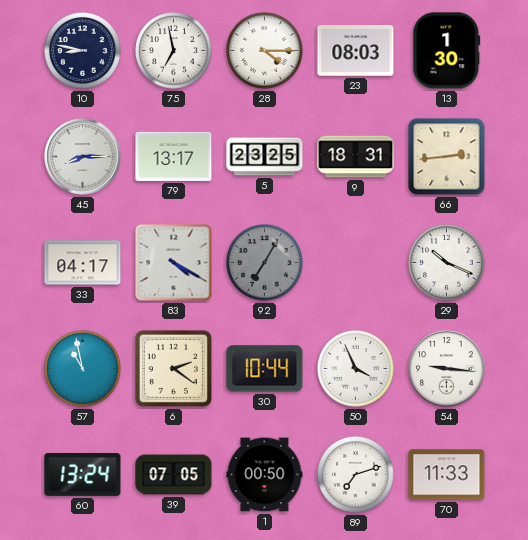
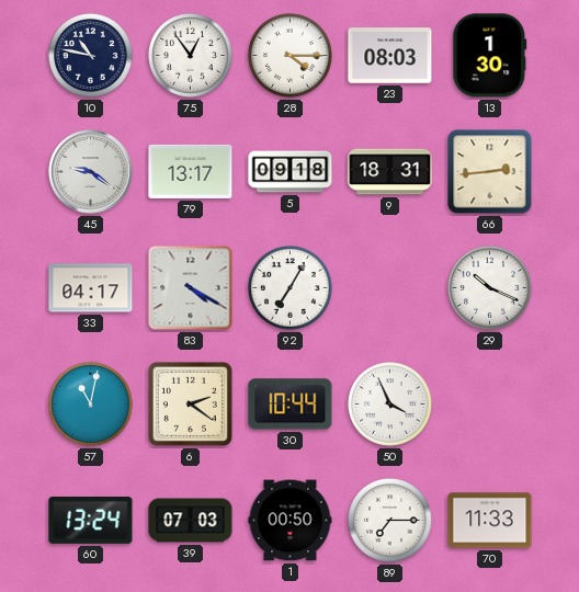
10: 8:47 -> 10:47
75: 6:58 -> 12:54
45: 8:15 -> 9:21
5: 23:25 -> 09:18
92 dial: grey -> white
57: 10:58 -> 11:02
54: 9:16 -> none
39: 07:05 -> 07:03
89: 7:12 -> 7:15
